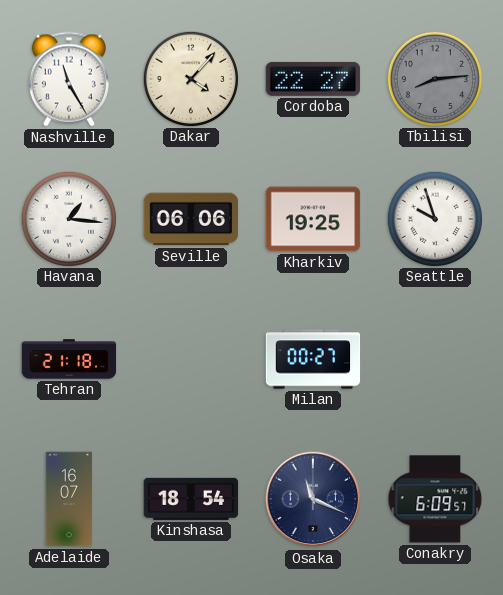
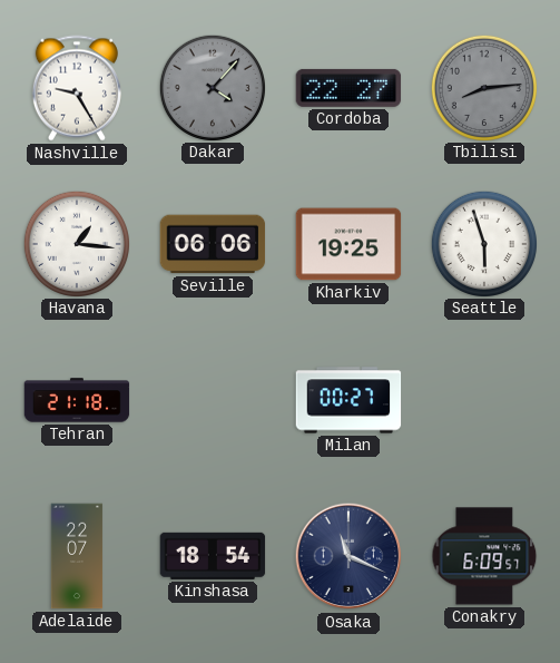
Nashville: 11:25 -> 9:25
Dakar dial: cream -> grey
Seattle: 9:57 -> 5:57
Adelaide: 16:07 -> 22:07
